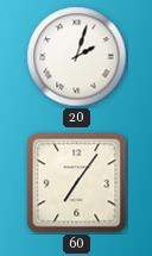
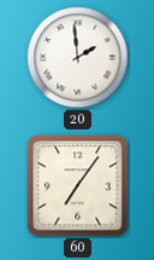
20: 2:03 -> 1:59
